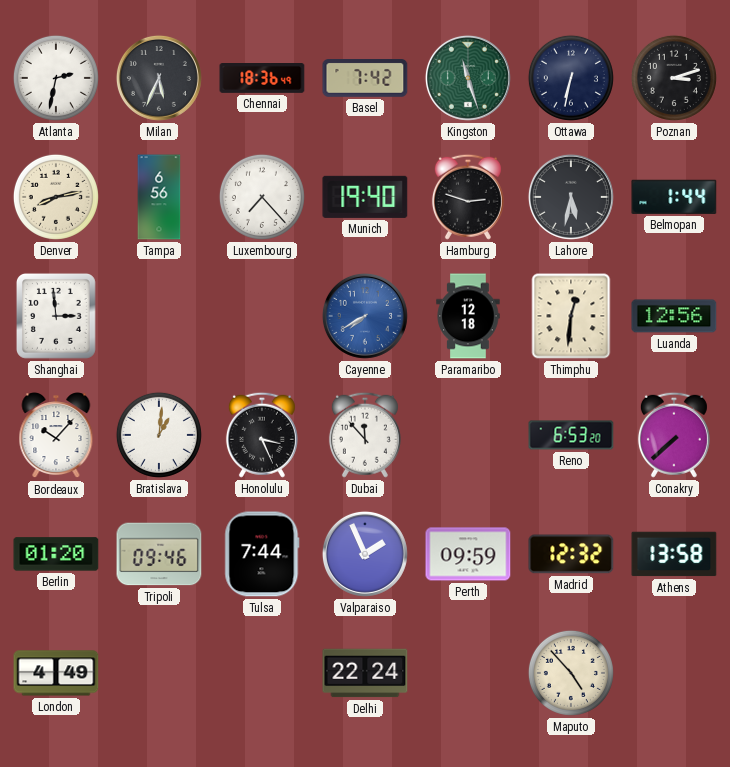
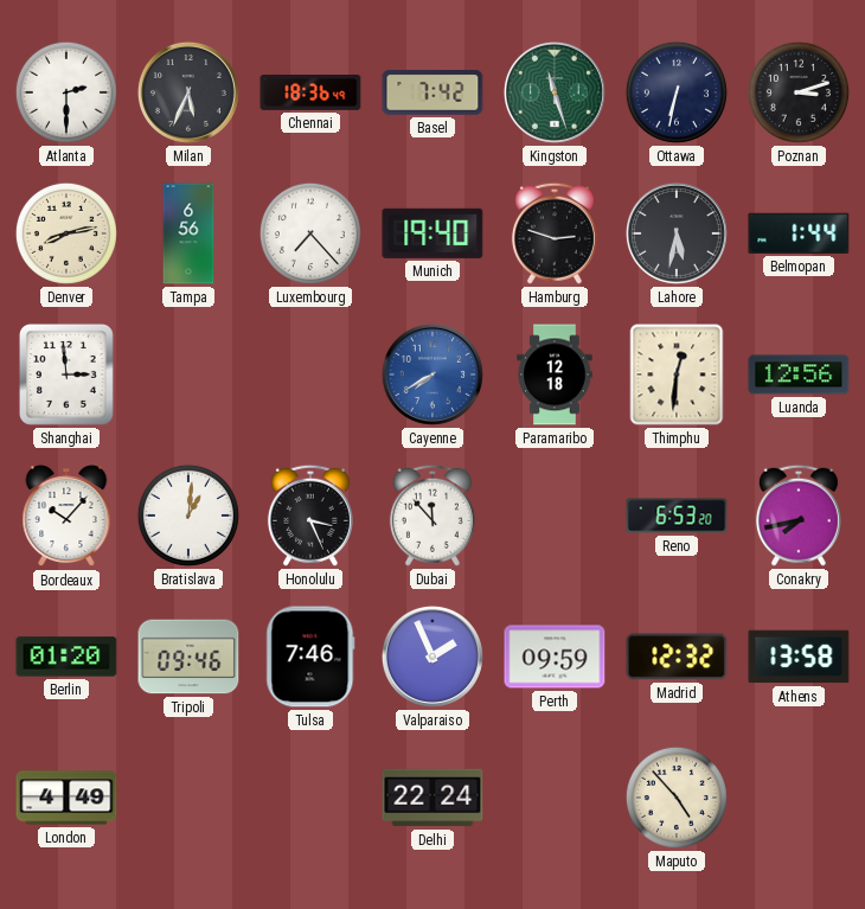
Atlanta: 2:32 -> 2:30
Conakry: 7:38 -> 7:43
Tulsa: 7:44 -> 7:46
